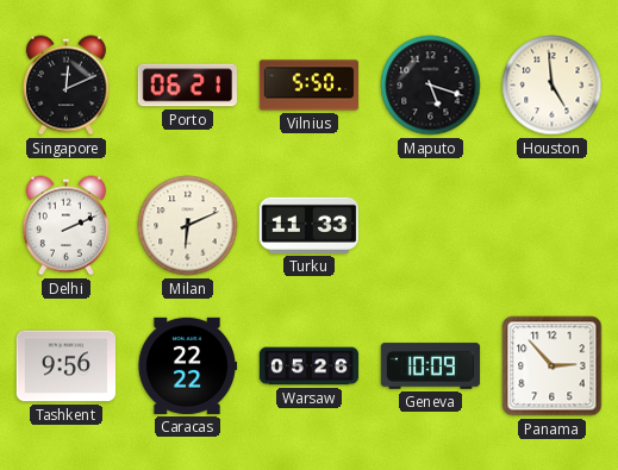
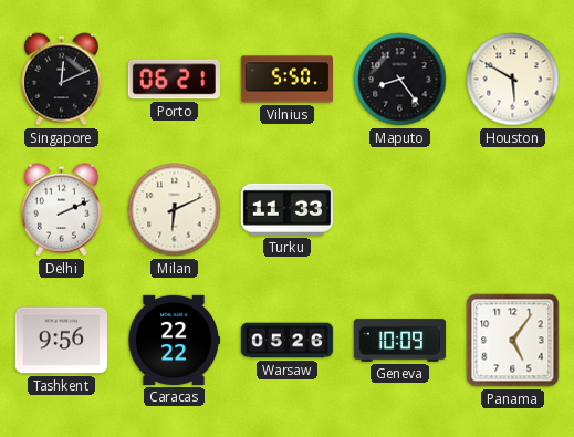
Maputo: 5:18 -> 8:24
Houston: 4:59 -> 5:50
Panama: 2:53 -> 5:06
